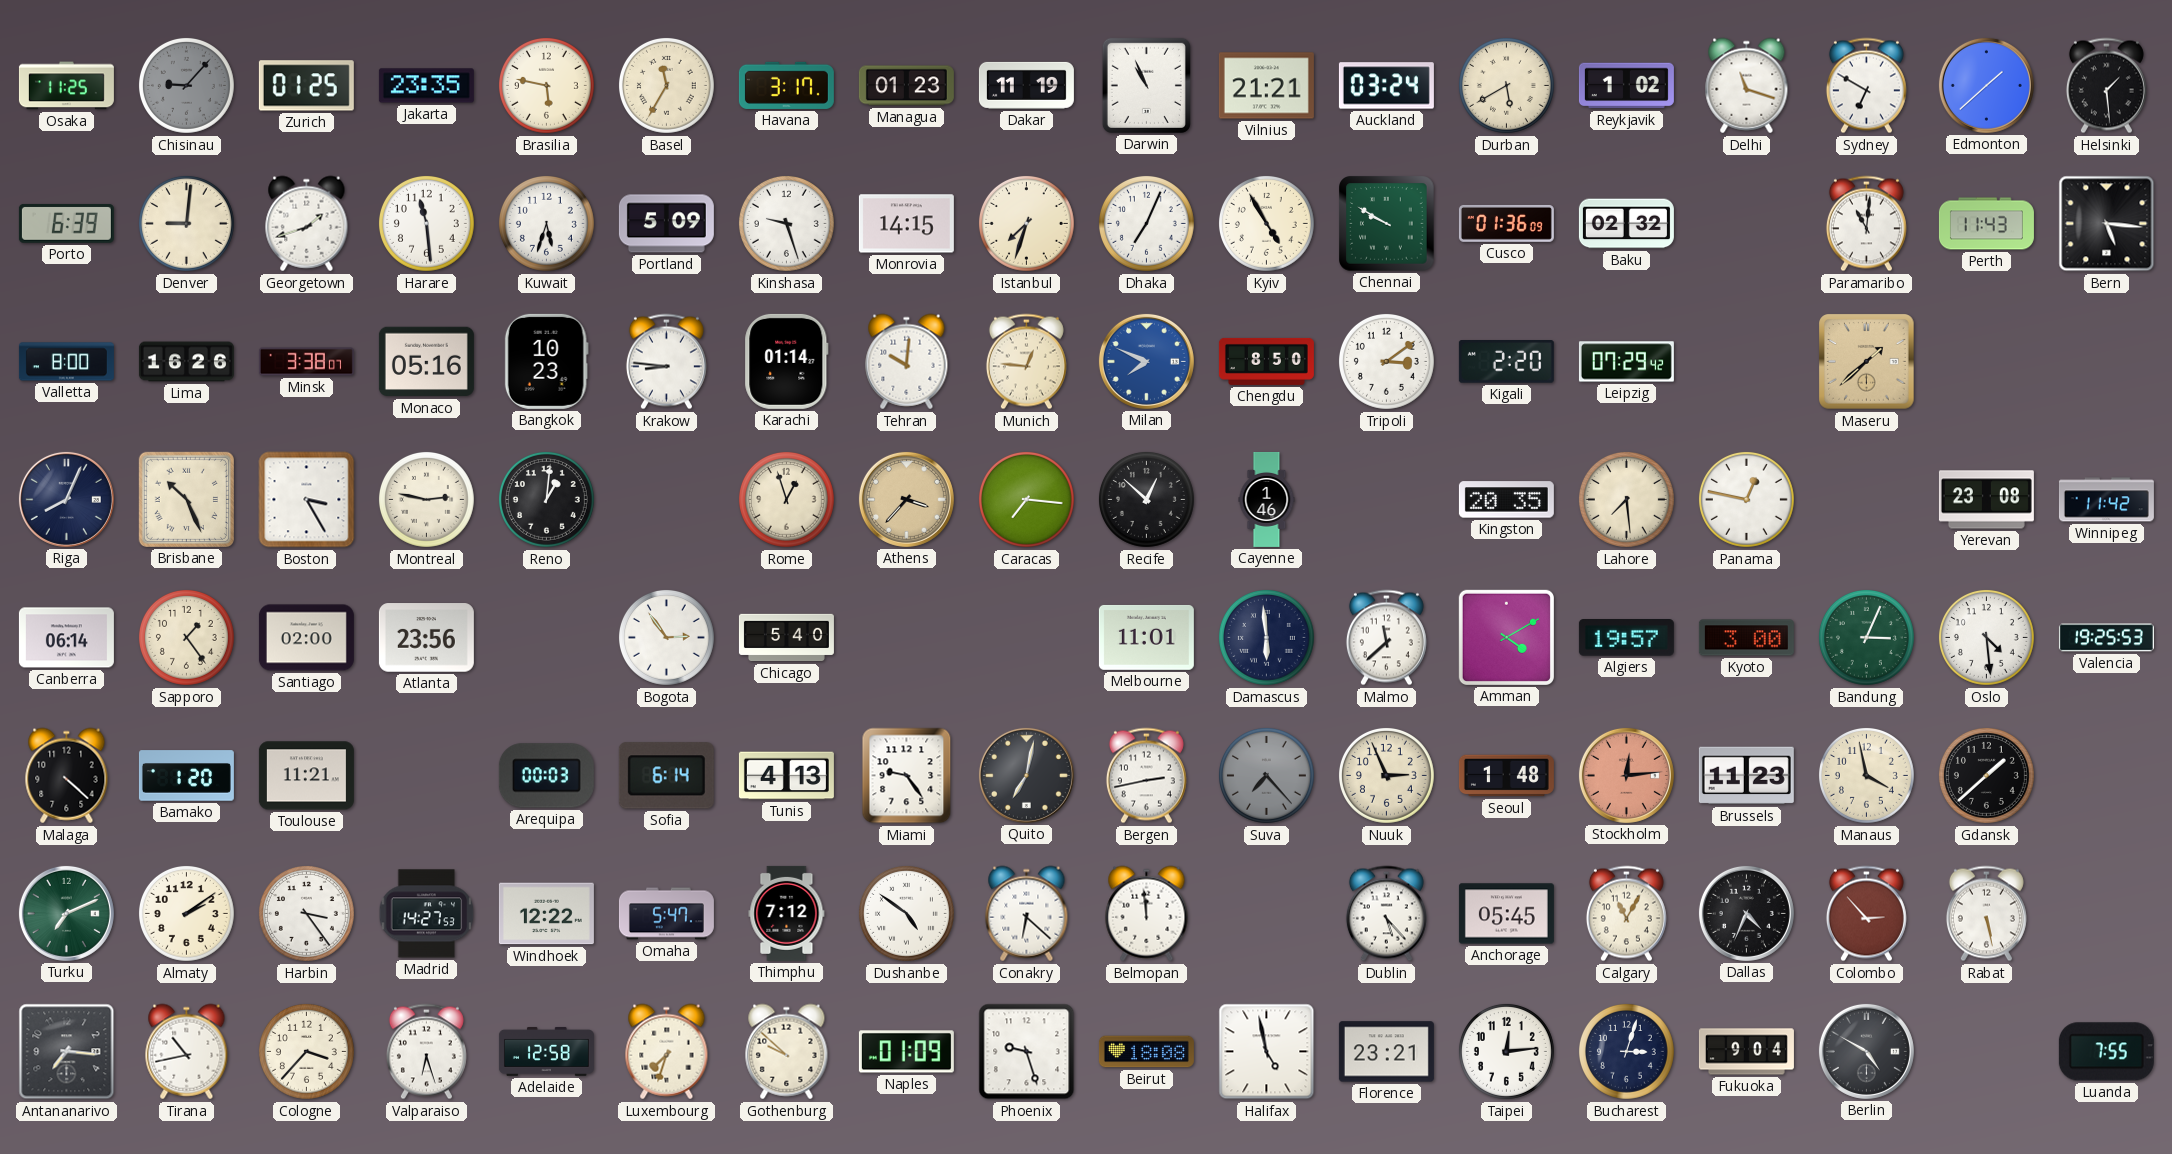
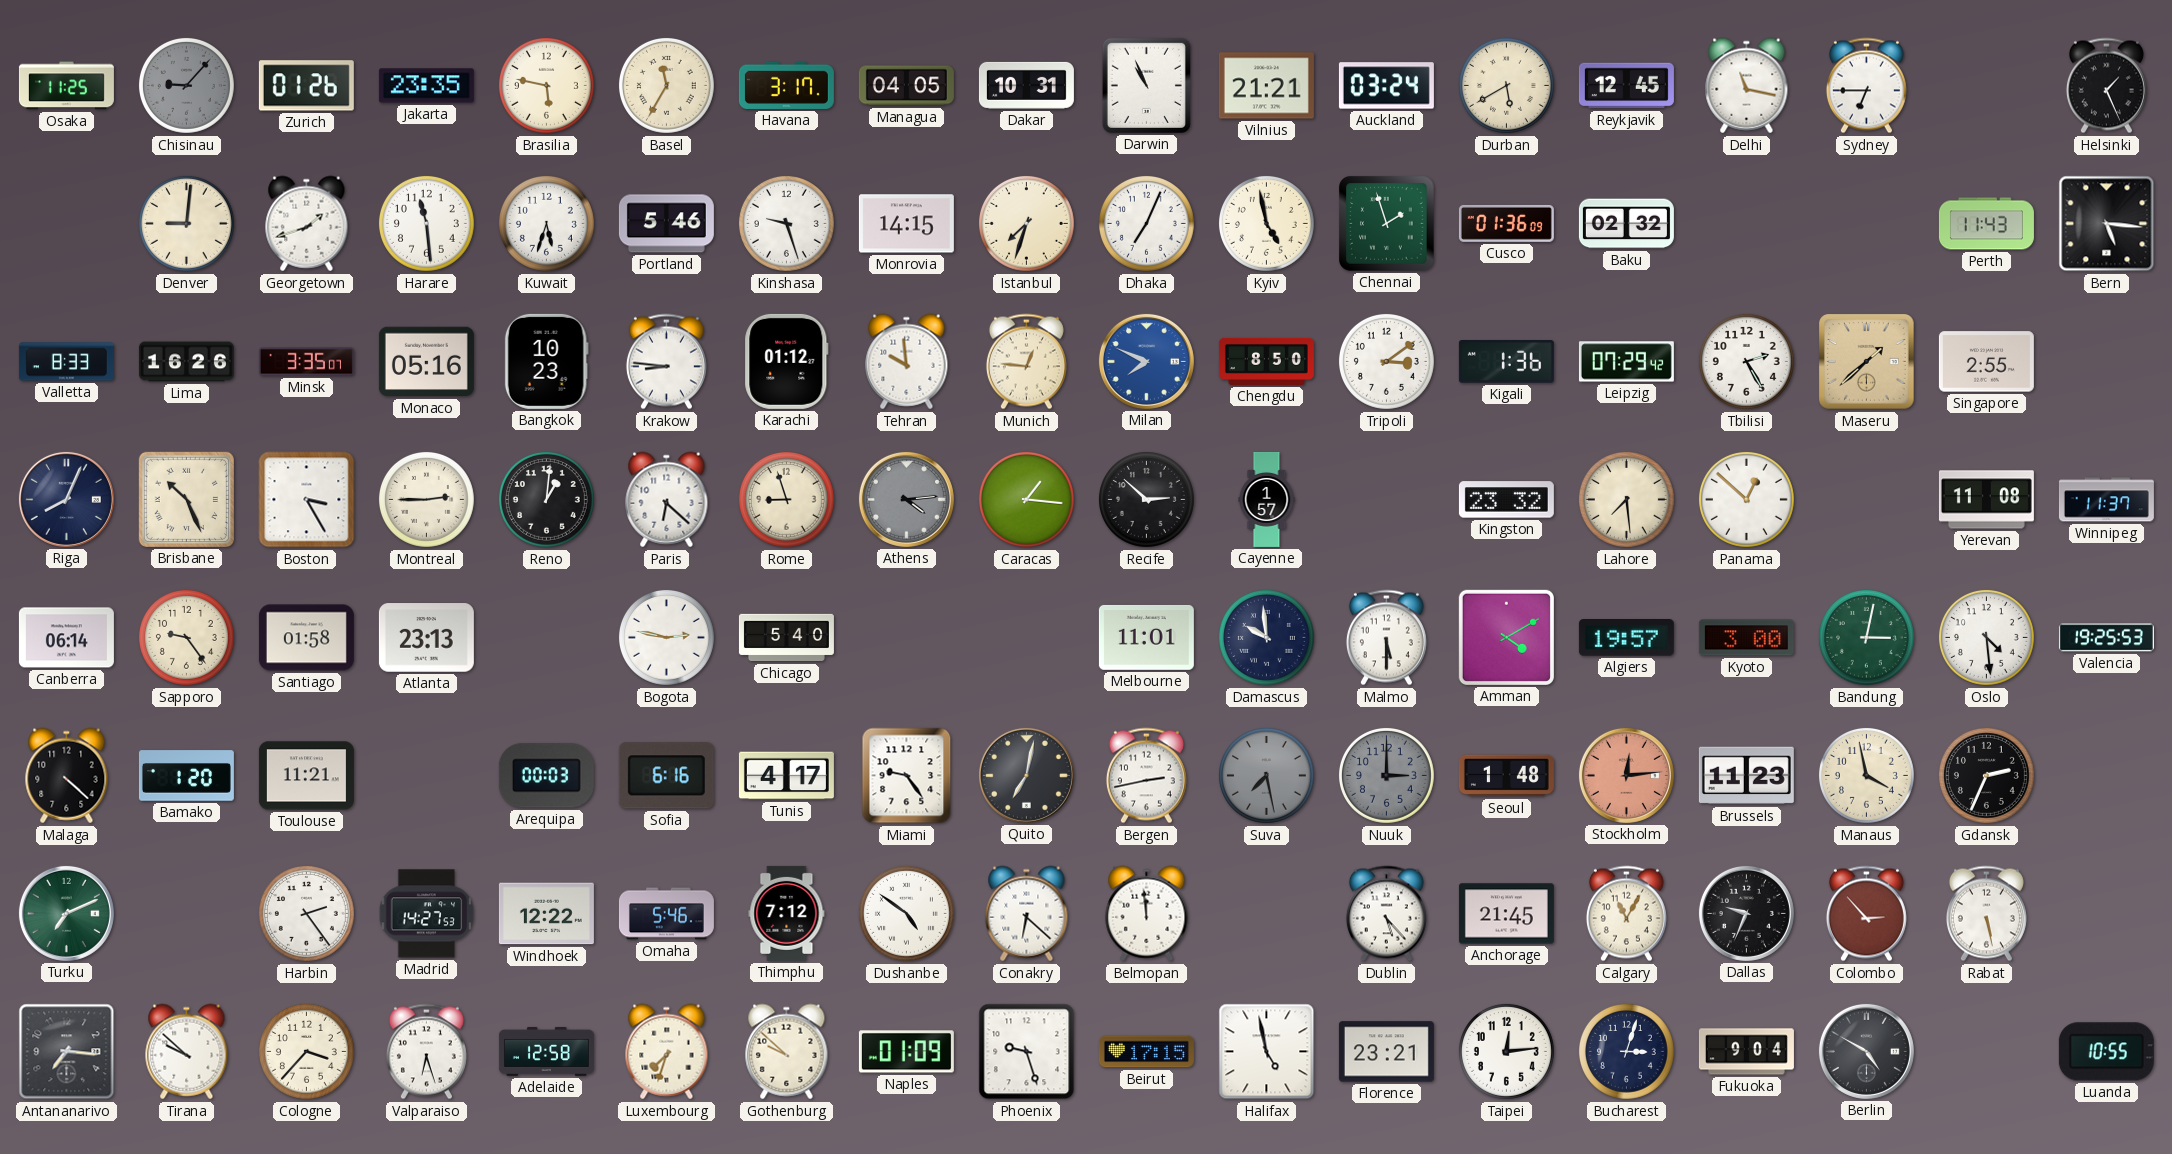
Zurich: 01:25 -> 01:26
Managua: 01:23 -> 04:05
Dakar: 11:19 -> 10:31
Reykjavik: 1:02 -> 12:45
Delhi: 11:18 -> 11:17
Sydney: 6:50 -> 6:45
Edmonton: 1:38 -> none
Helsinki: 1:29 -> 1:26
Porto: 6:39 -> none
Portland: 5:09 -> 5:46
Kyiv: 4:55 -> 4:58
Chennai: 9:50 -> 1:57
Paramaribo: 11:01 -> none
Valletta: 8:00 -> 8:33
Minsk: 3:38 -> 3:35
Karachi: 01:14 -> 01:12
Tehran: 10:01 -> 9:59
Kigali: 2:20 -> 1:36
Tbilisi: none -> 2:25
Singapore: none -> 2:55
Montreal: 2:47 -> 2:45
Paris: none -> 6:22
Rome: 12:57 -> 8:57
Athens: 3:37 -> 4:14
Athens dial: champagne -> grey
Caracas: 7:16 -> 1:16
Recife: 12:52 -> 2:52
Cayenne: 1:46 -> 1:57
Kingston: 20:35 -> 23:32
Panama: 12:47 -> 12:52
Yerevan: 23:08 -> 11:08
Winnipeg: 11:42 -> 11:37
Sapporo: 1:24 -> 9:24
Santiago: 02:00 -> 01:58
Atlanta: 23:56 -> 23:13
Bogota: 2:54 -> 2:47
Damascus: 5:59 -> 9:59
Malmo: 11:38 -> 5:30
Bandung: 3:04 -> 3:02
Sofia: 6:14 -> 6:16
Tunis: 4:13 -> 4:17
Suva: 7:23 -> 7:28
Nuuk: 2:56 -> 3:00
Nuuk dial: cream -> grey
Gdansk: 1:38 -> 2:34
Almaty: 2:09 -> none
Harbin: 3:24 -> 2:24
Omaha: 5:47 -> 5:46
Anchorage: 05:45 -> 21:45
Dallas: 4:34 -> 9:34
Tirana: 10:43 -> 9:52
Beirut: 18:08 -> 17:15
Luanda: 7:55 -> 10:55
